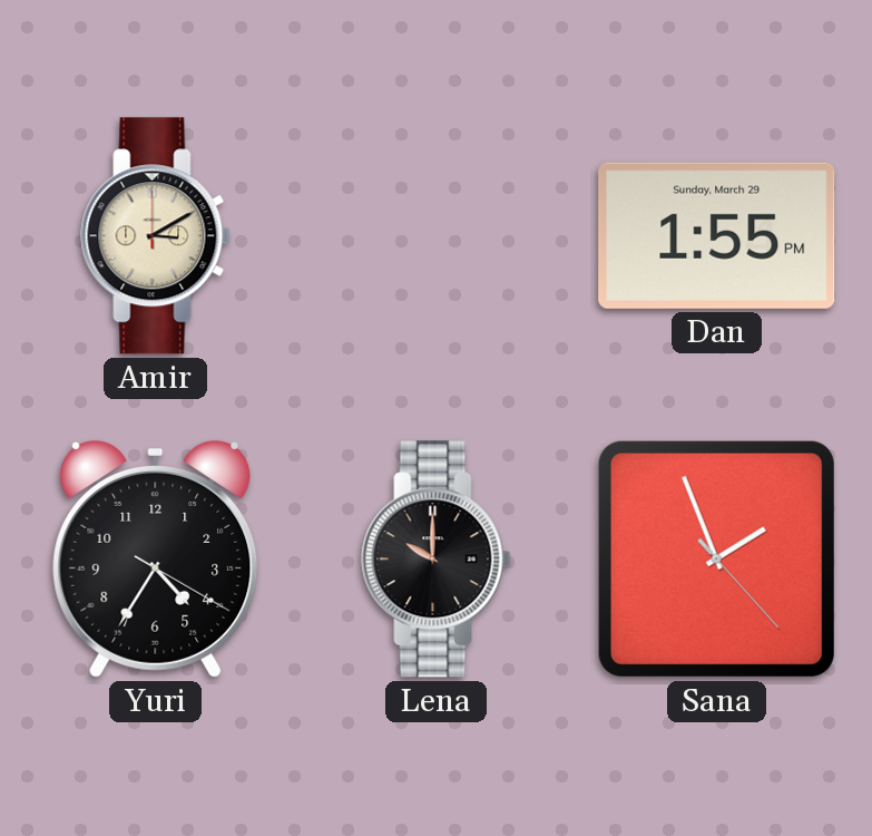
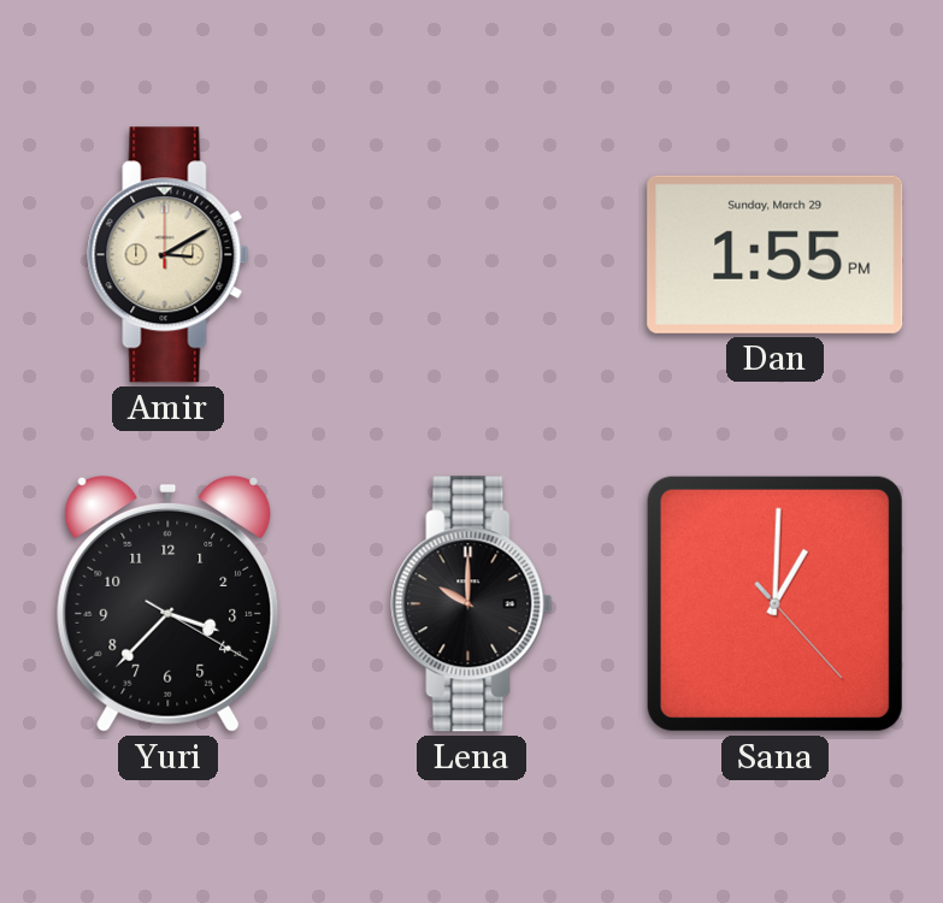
Yuri: 4:35 -> 3:37
Sana: 1:56 -> 1:00
